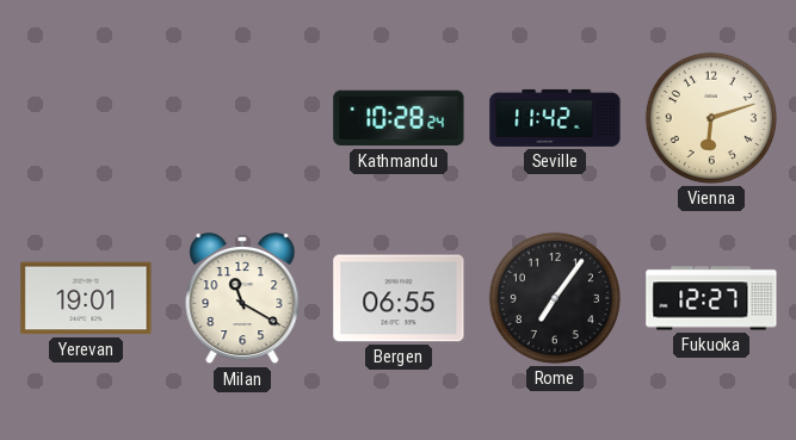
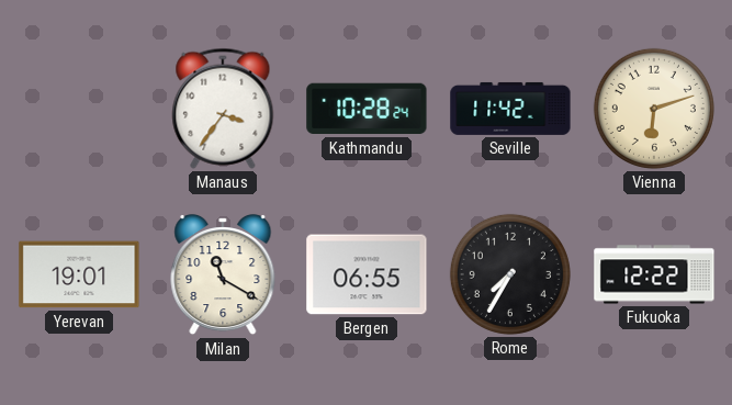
Manaus: none -> 3:36
Rome: 7:06 -> 7:35
Fukuoka: 12:27 -> 12:22
